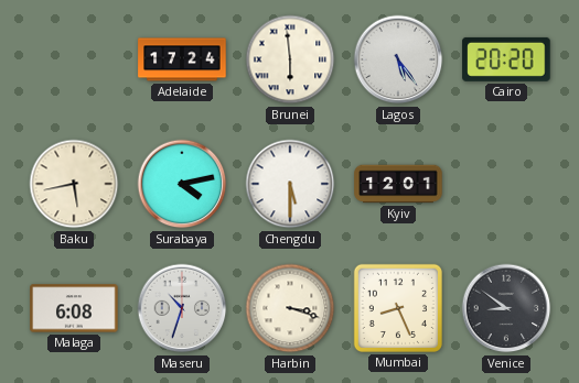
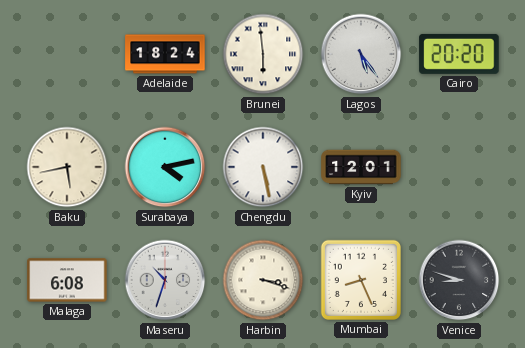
Adelaide: 17:24 -> 18:24
Chengdu: 5:30 -> 5:28
Venice: 8:51 -> 8:48
